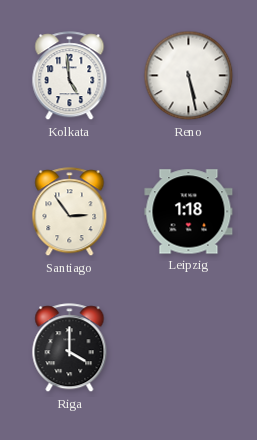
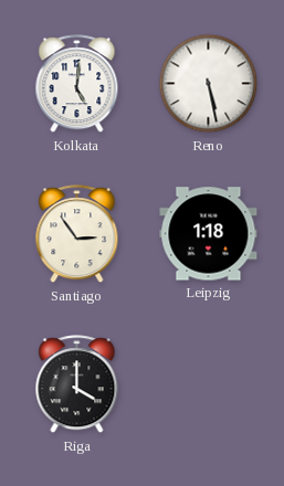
Kolkata: 4:59 -> 5:01
